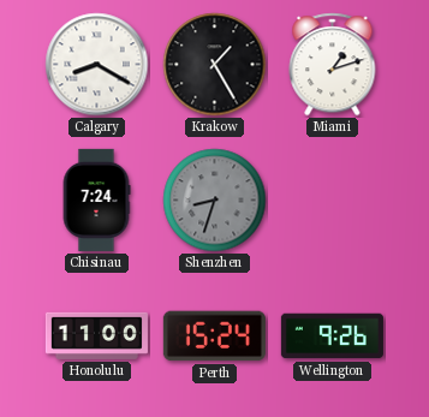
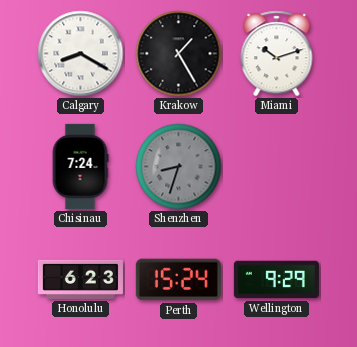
Miami: 1:12 -> 10:12
Honolulu: 11:00 -> 6:23
Wellington: 9:26 -> 9:29
